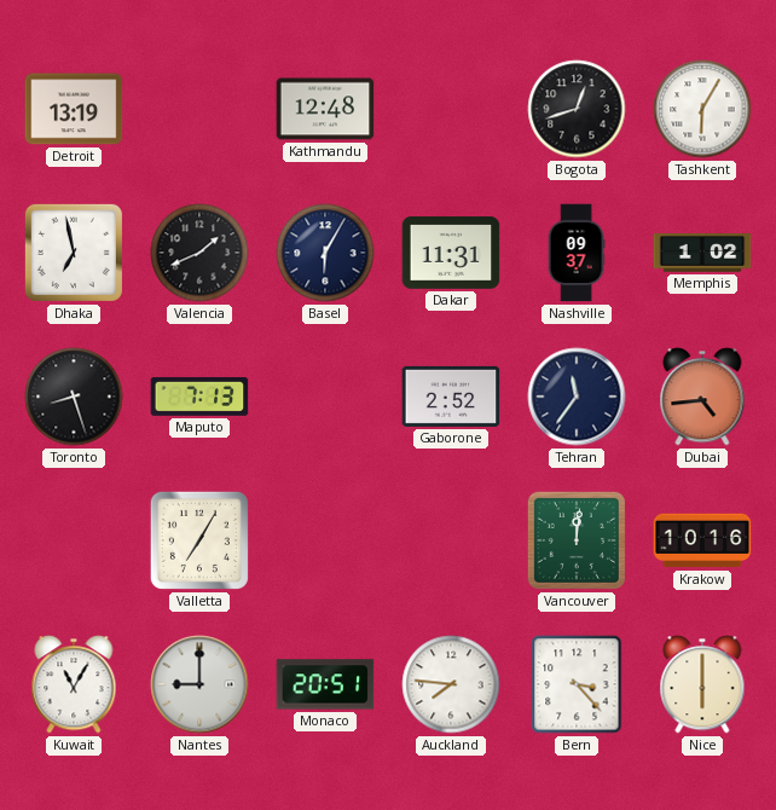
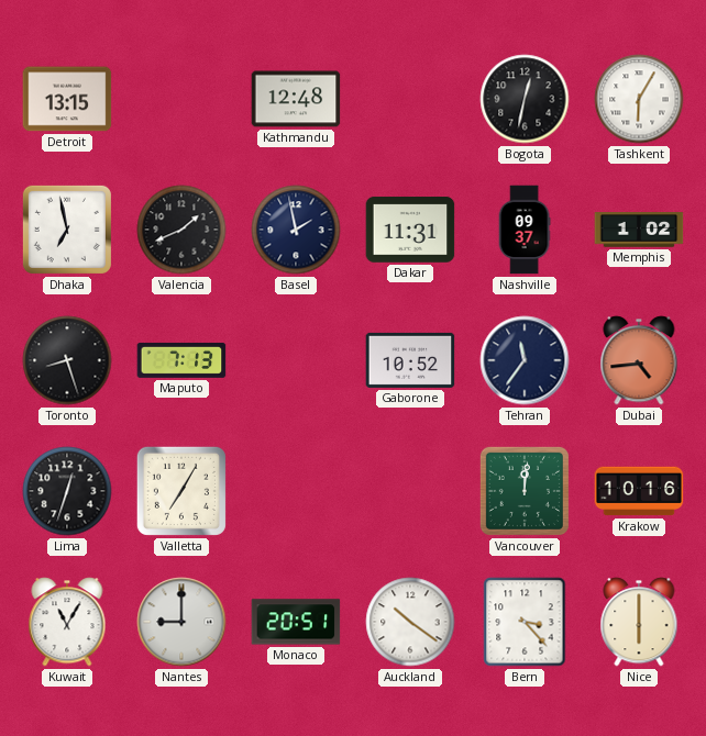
Detroit: 13:19 -> 13:15
Bogota: 12:42 -> 12:32
Basel: 6:05 -> 1:58
Gaborone: 2:52 -> 10:52
Lima: none -> 12:33
Auckland: 7:46 -> 10:21
